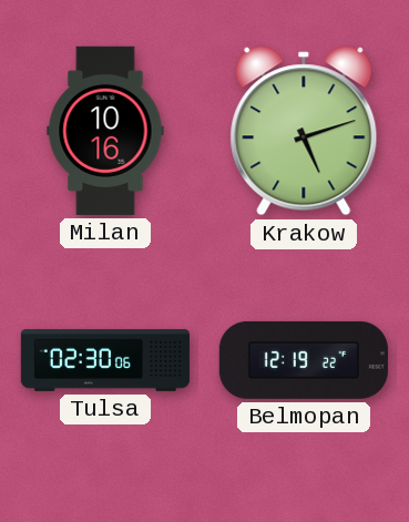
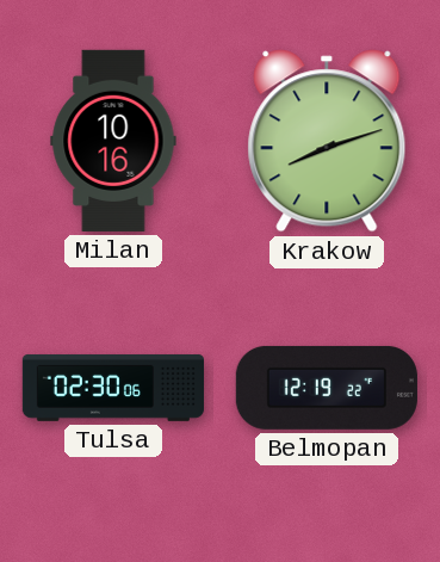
Krakow: 5:12 -> 8:12
